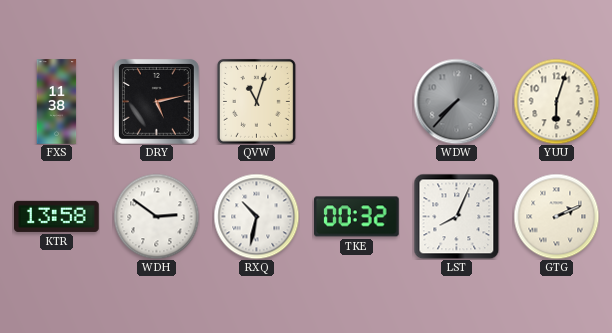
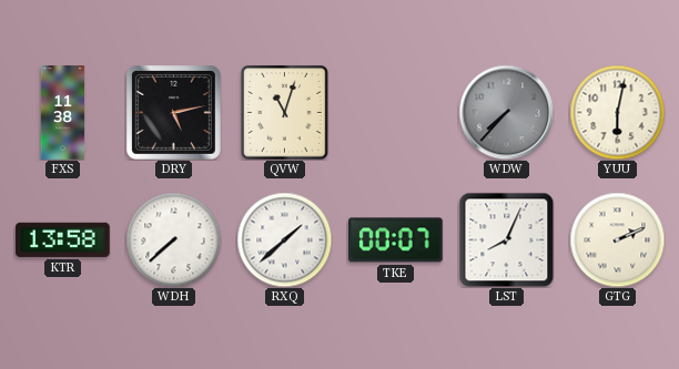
YUU: 6:03 -> 6:02
WDH: 2:51 -> 7:38
RXQ: 10:32 -> 1:38
TKE: 00:32 -> 00:07
